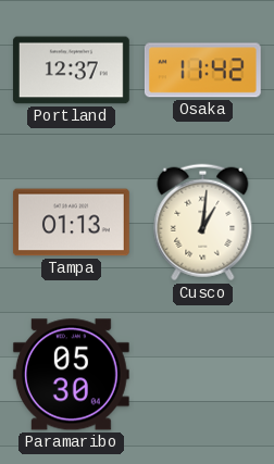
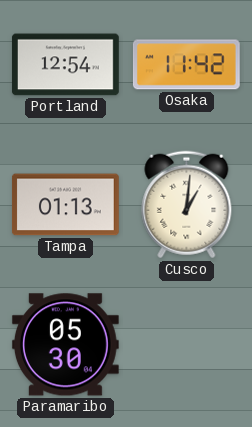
Portland: 12:37 -> 12:54
